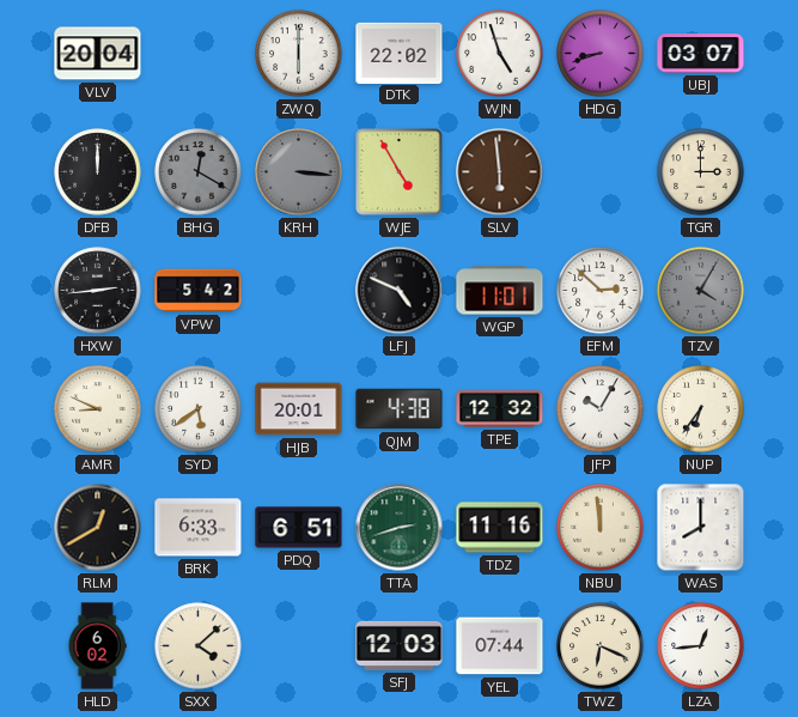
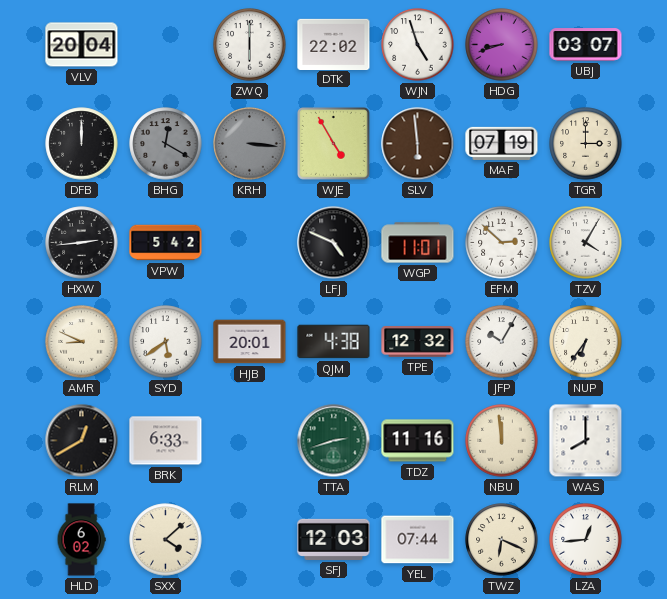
MAF: none -> 07:19
TZV dial: grey -> white
PDQ: 6:51 -> none
